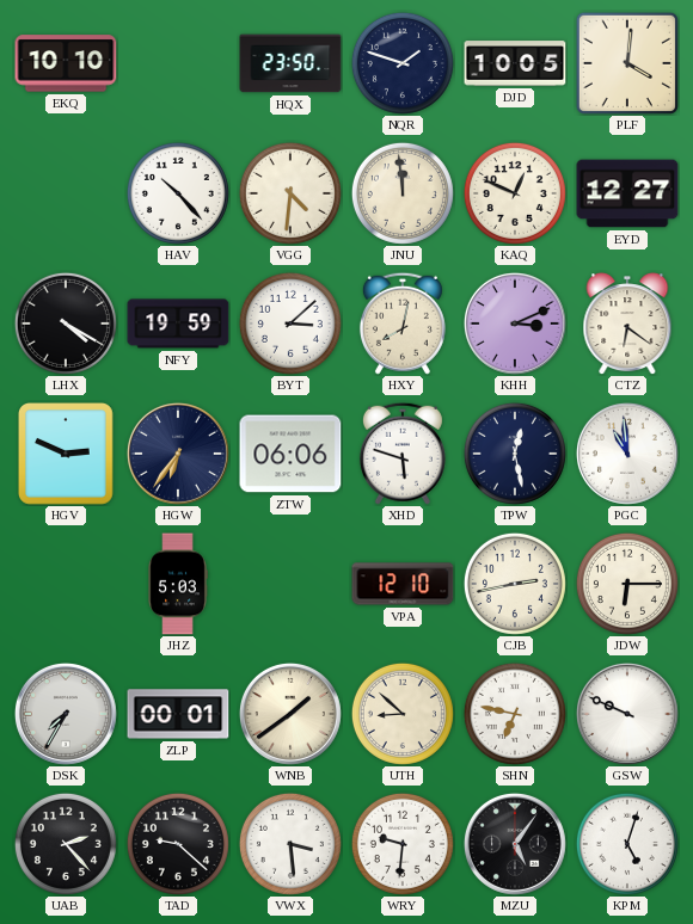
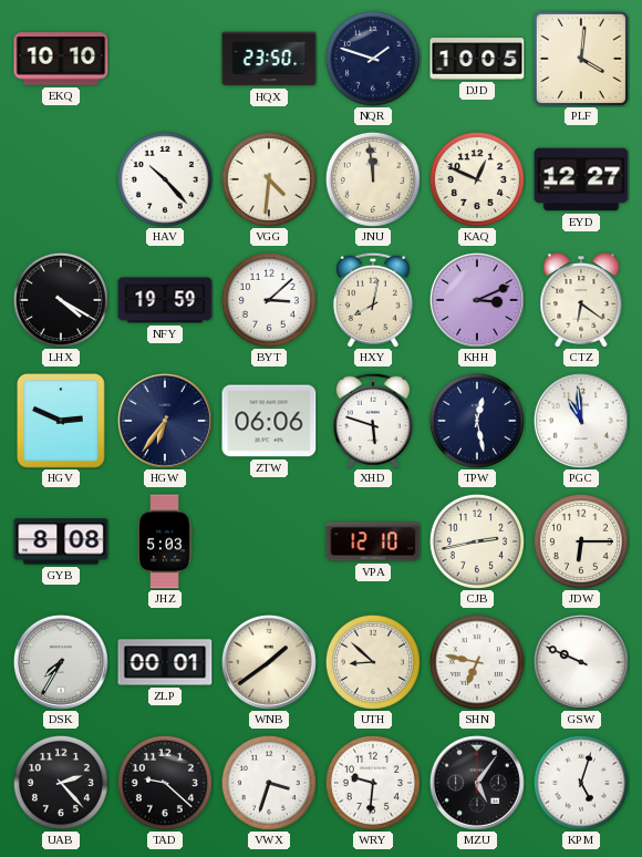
GYB: none -> 8:08
VWX: 3:29 -> 3:33
